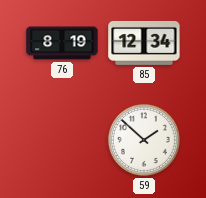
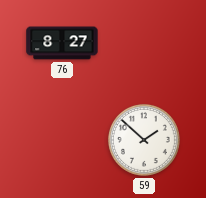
76: 8:19 -> 8:27
85: 12:34 -> none
